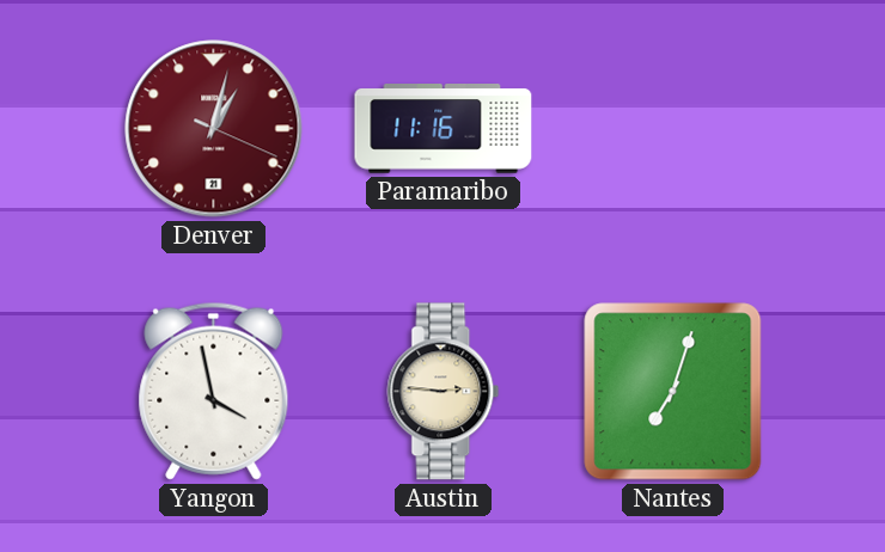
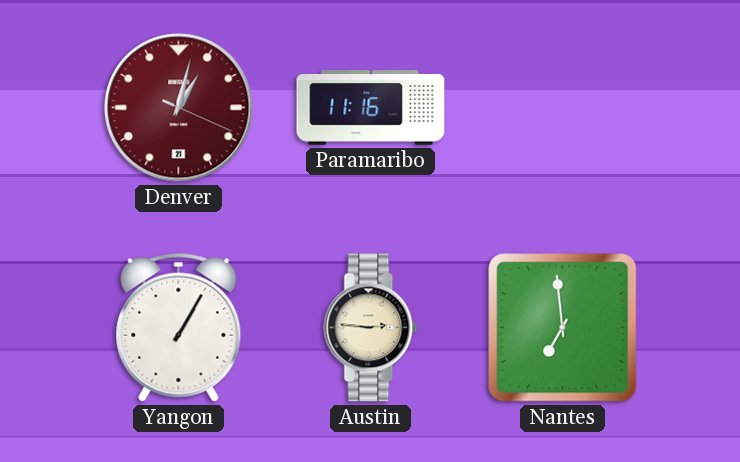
Yangon: 3:58 -> 1:05
Nantes: 7:03 -> 6:59
